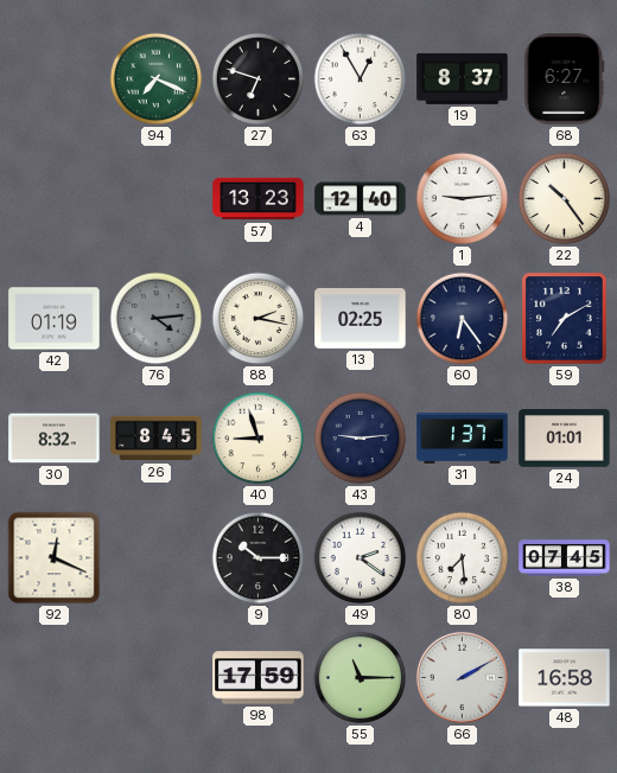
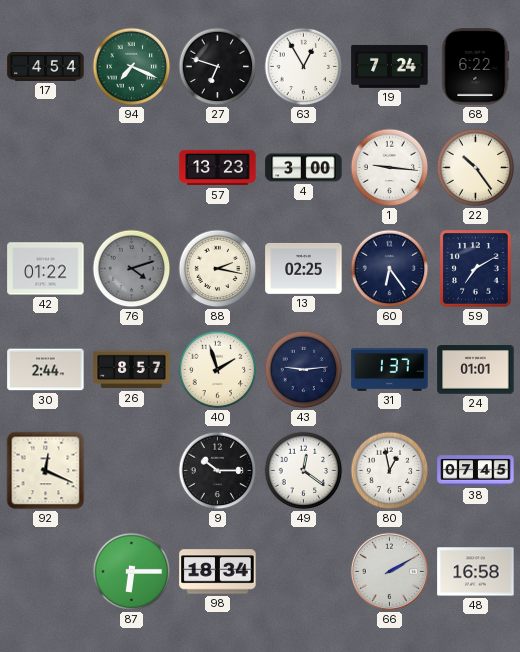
17: none -> 4:54
19: 8:37 -> 7:24
68: 6:27 -> 6:22
4: 12:40 -> 3:00
1: 9:14 -> 9:16
42: 01:19 -> 01:22
76: 4:14 -> 4:12
30: 8:32 -> 2:44
26: 8:45 -> 8:57
40: 8:57 -> 1:57
49: 2:21 -> 12:21
80: 7:29 -> 12:58
87: none -> 6:15
98: 17:59 -> 18:34
55: 11:15 -> none
